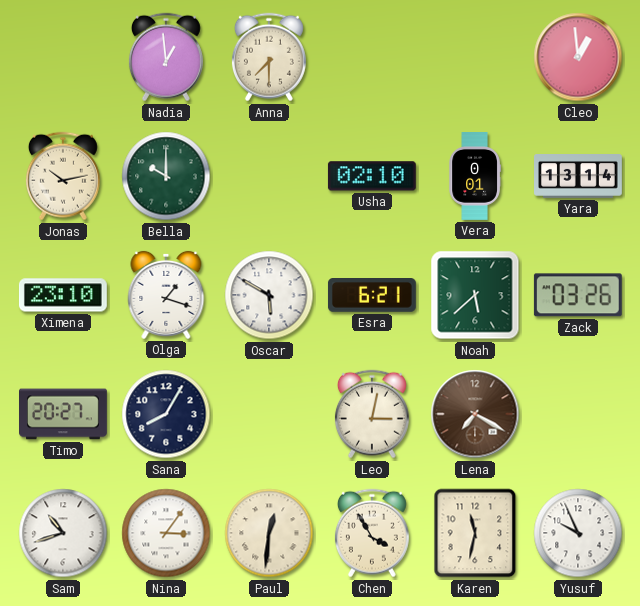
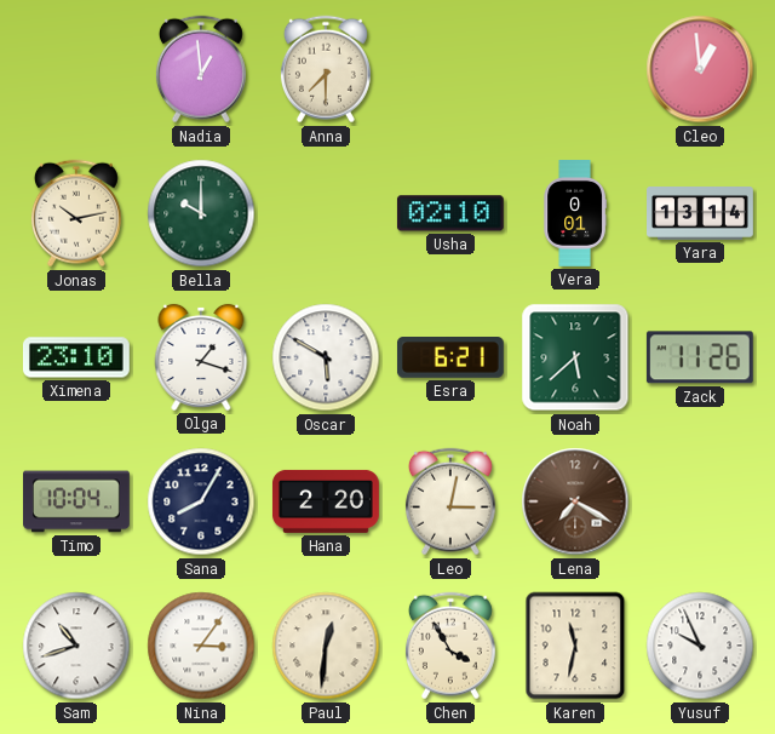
Zack: 03:26 -> 11:26
Timo: 20:27 -> 10:04
Hana: none -> 2:20
